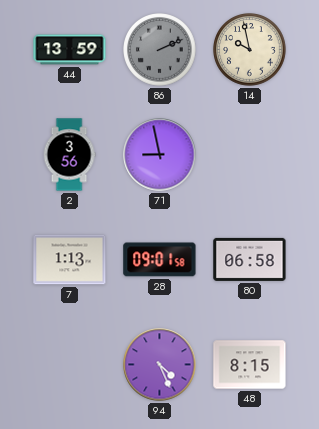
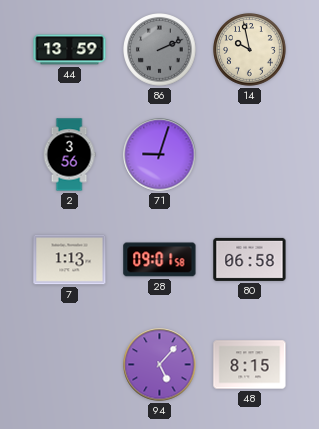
71: 8:58 -> 9:03
94: 4:26 -> 5:07
